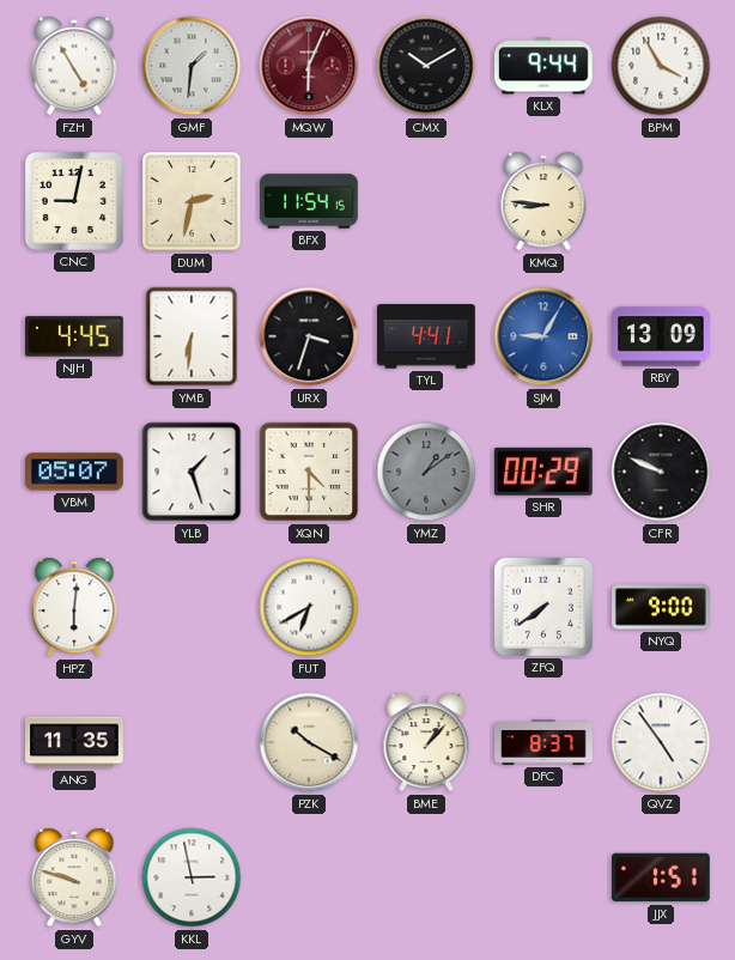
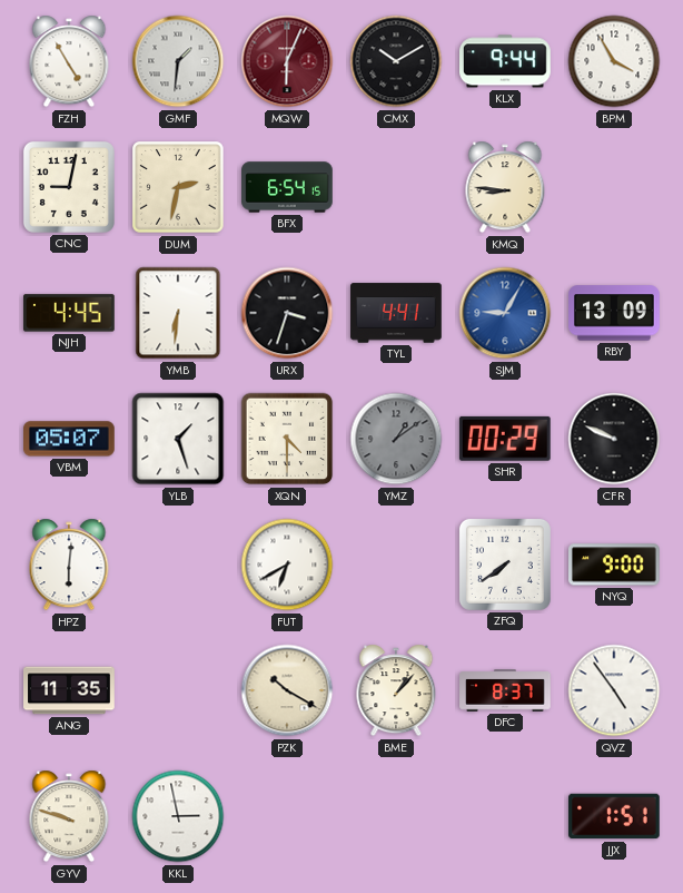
BFX: 11:54 -> 6:54
